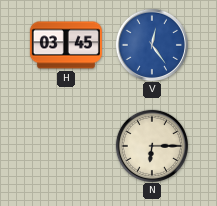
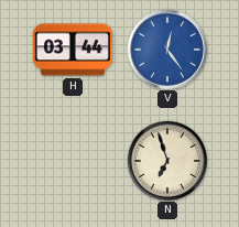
H: 03:45 -> 03:44
N: 6:15 -> 6:57
